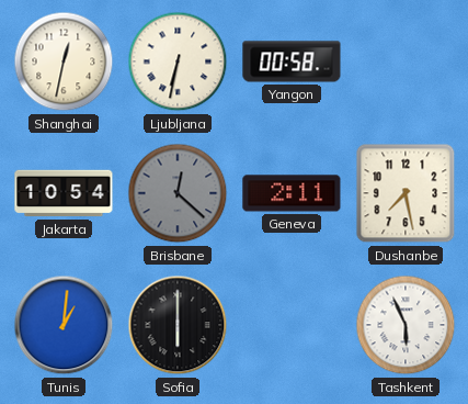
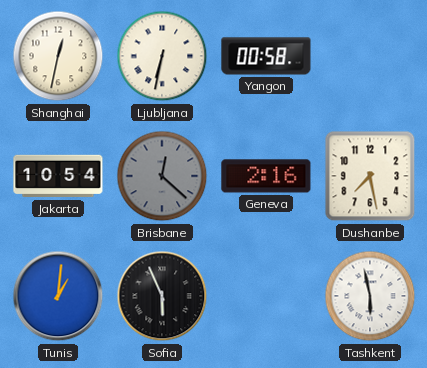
Geneva: 2:11 -> 2:16
Sofia: 6:00 -> 5:56
Tashkent: 5:56 -> 5:58
